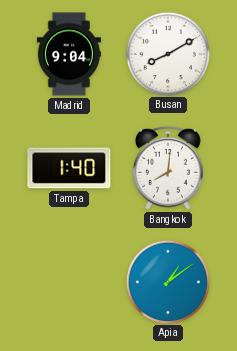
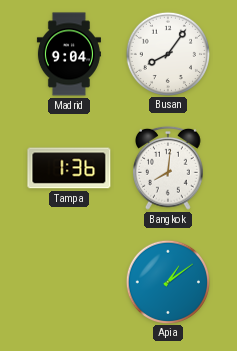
Busan: 8:10 -> 8:06
Tampa: 1:40 -> 1:36
